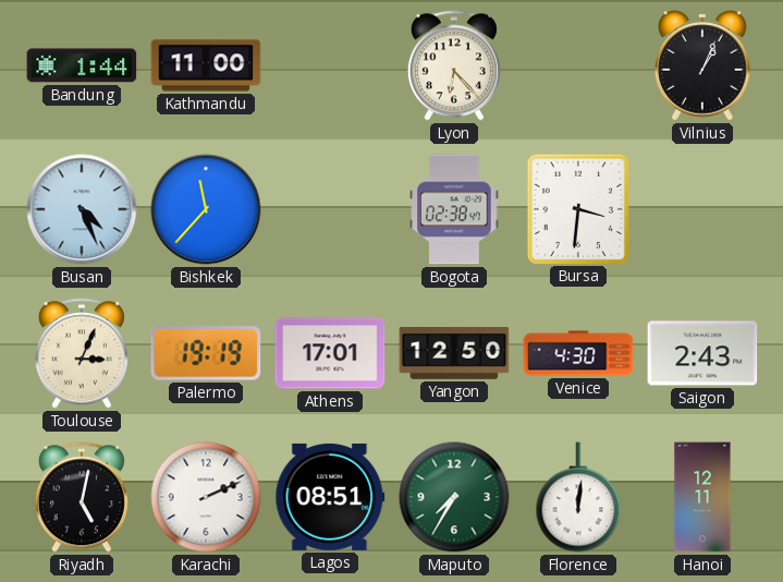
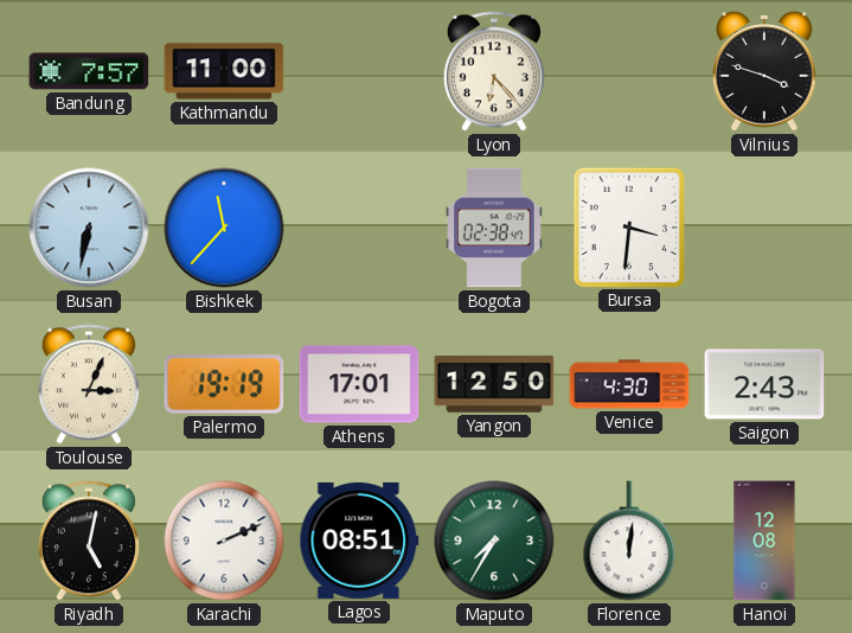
Bandung: 1:44 -> 7:57
Vilnius: 1:04 -> 3:48
Busan: 4:26 -> 6:32
Hanoi: 12:11 -> 12:08
